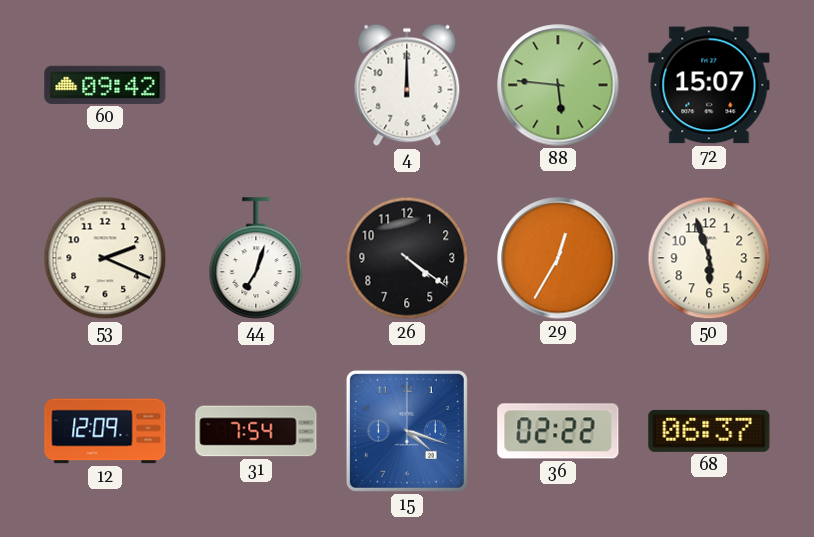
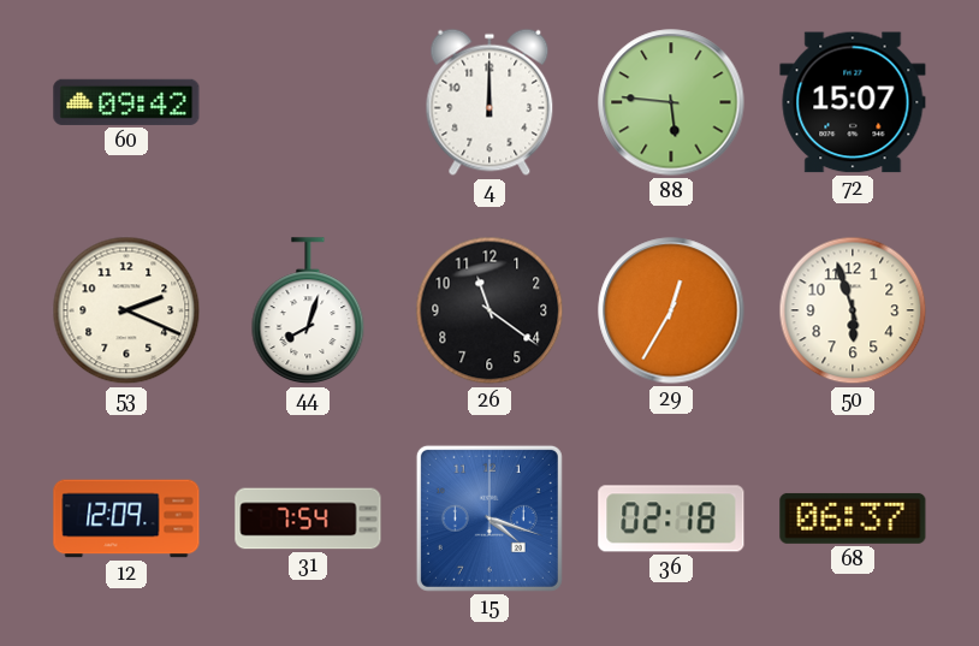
44: 7:03 -> 8:03
26: 4:21 -> 11:21
36: 02:22 -> 02:18
